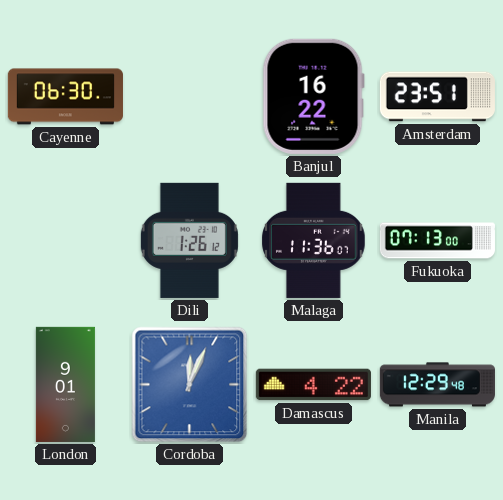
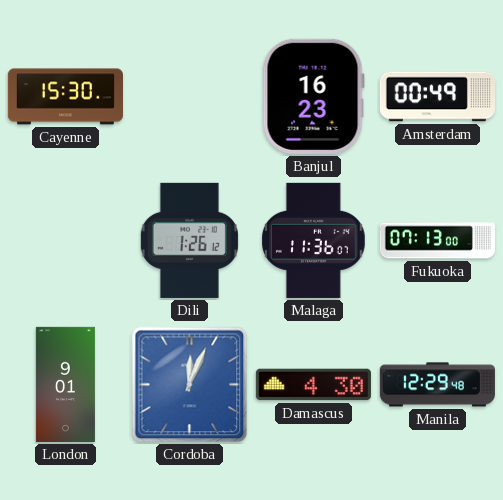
Cayenne: 06:30 -> 15:30
Banjul: 16:22 -> 16:23
Amsterdam: 23:51 -> 00:49
Damascus: 4:22 -> 4:30
